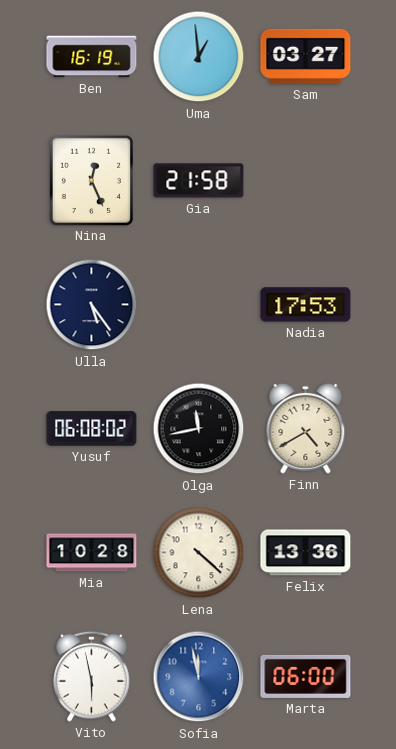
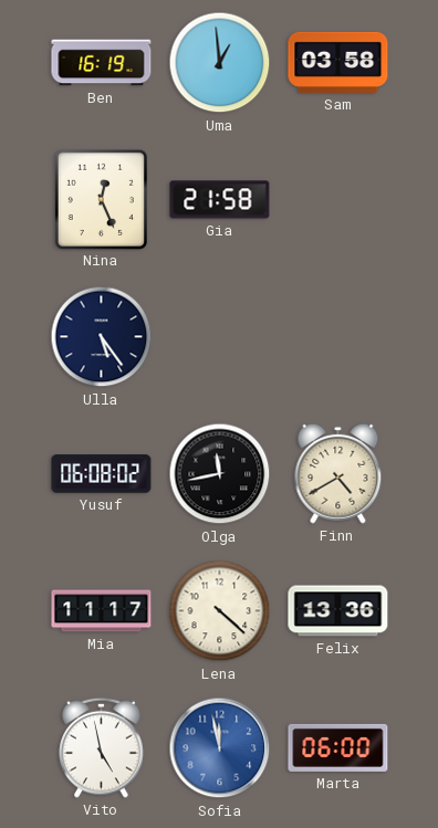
Sam: 03:27 -> 03:58
Nadia: 17:53 -> none
Mia: 10:28 -> 11:17
Vito: 5:58 -> 4:58
